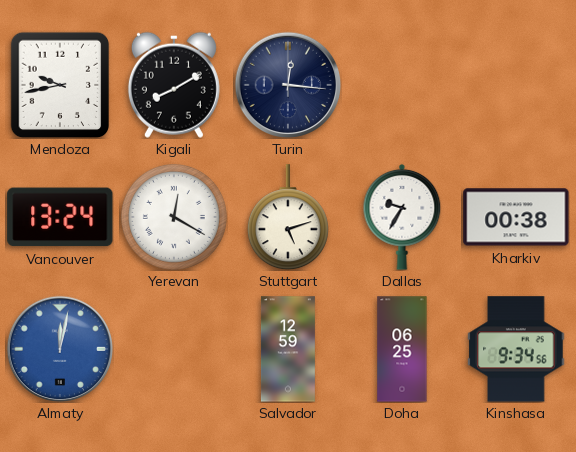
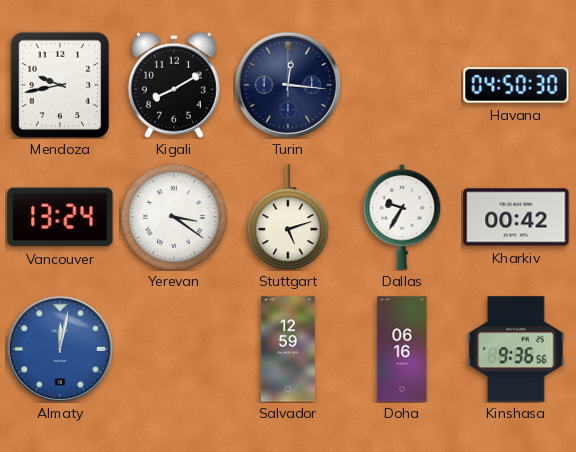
Havana: none -> 04:50
Yerevan: 12:20 -> 3:21
Kharkiv: 00:38 -> 00:42
Doha: 06:25 -> 06:16
Kinshasa: 9:34 -> 9:36
